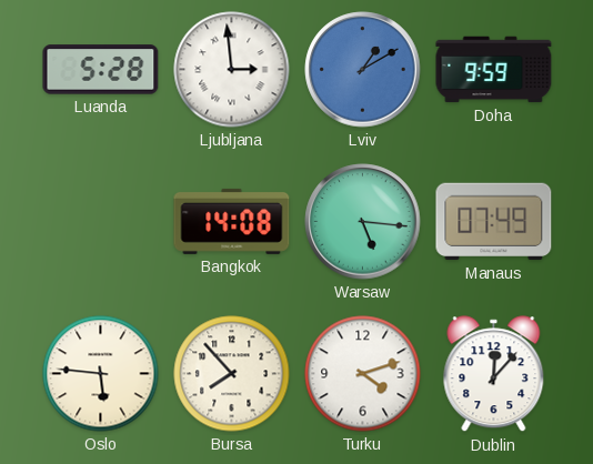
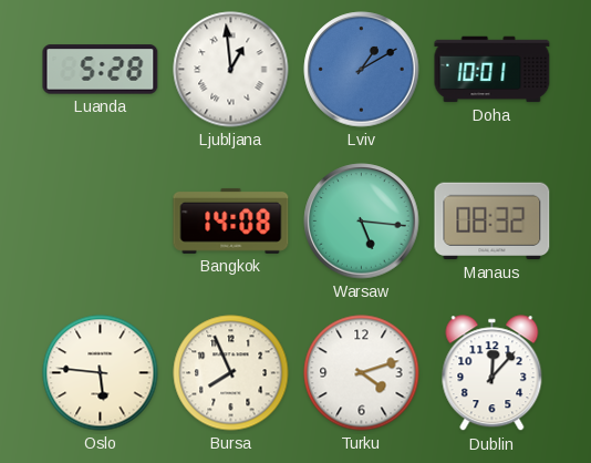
Ljubljana: 2:59 -> 12:59
Doha: 9:59 -> 10:01
Manaus: 07:49 -> 08:32
Bursa: 7:53 -> 7:56
